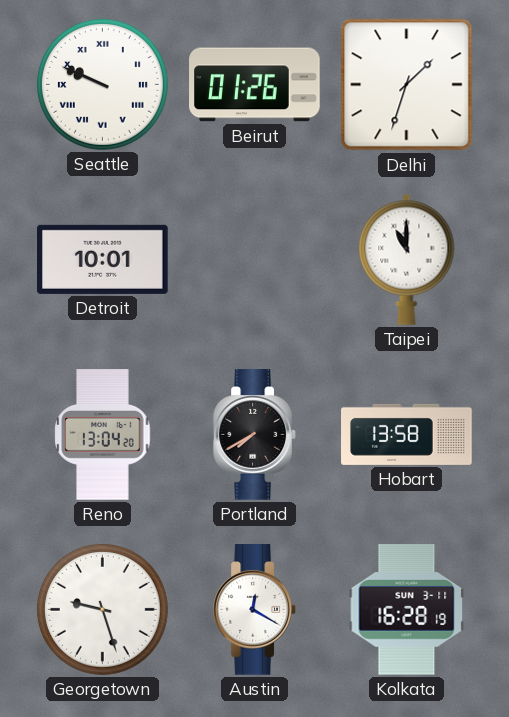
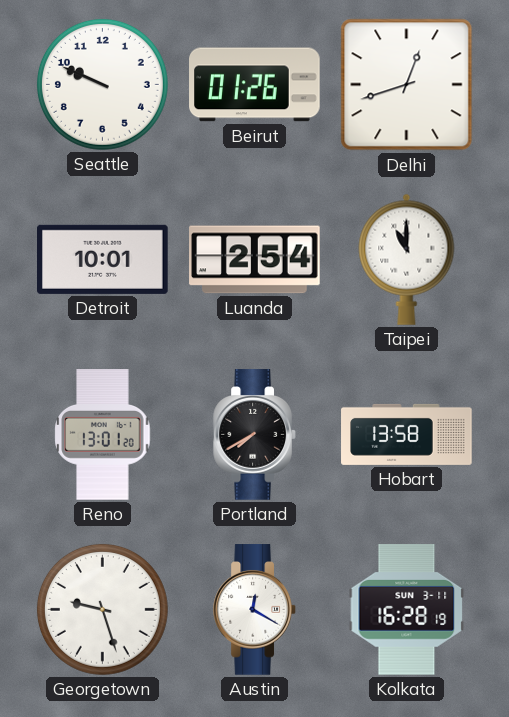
Seattle numerals: Roman -> Arabic
Delhi: 1:33 -> 12:42
Luanda: none -> 2:54
Reno: 13:04 -> 13:01
